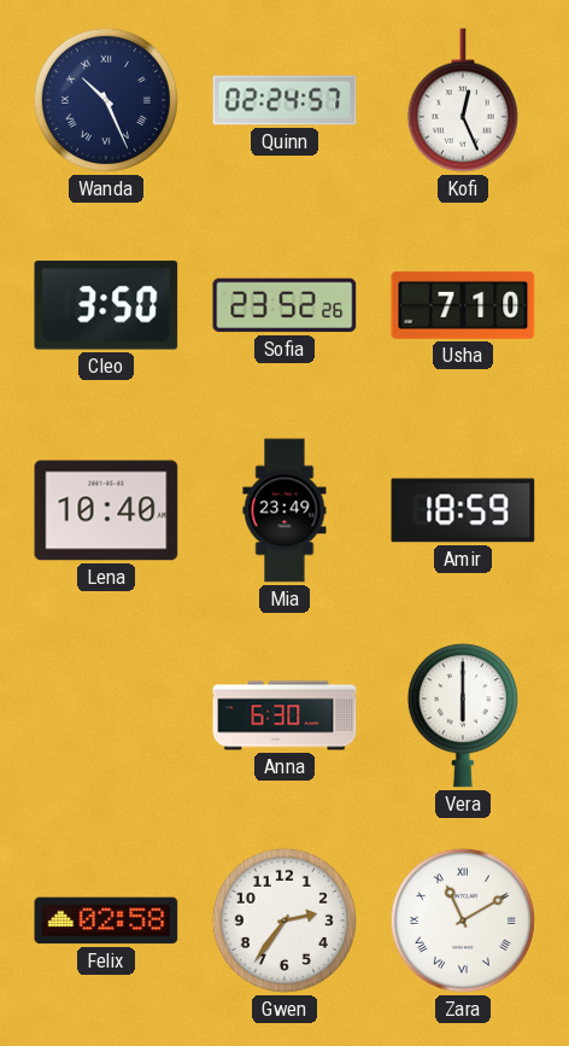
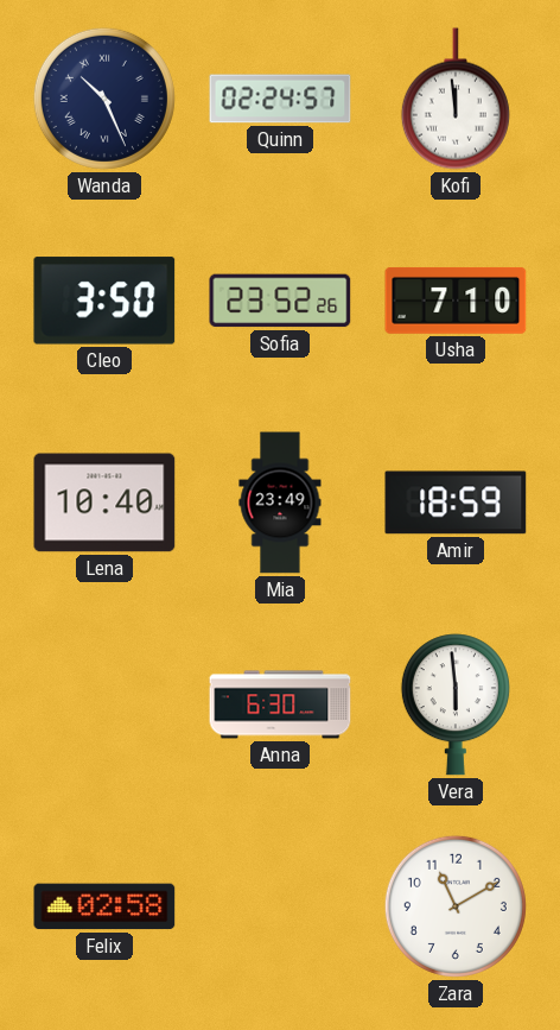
Kofi: 12:26 -> 11:59
Vera: 6:00 -> 5:59
Gwen: 2:36 -> none
Zara numerals: Roman -> Arabic
